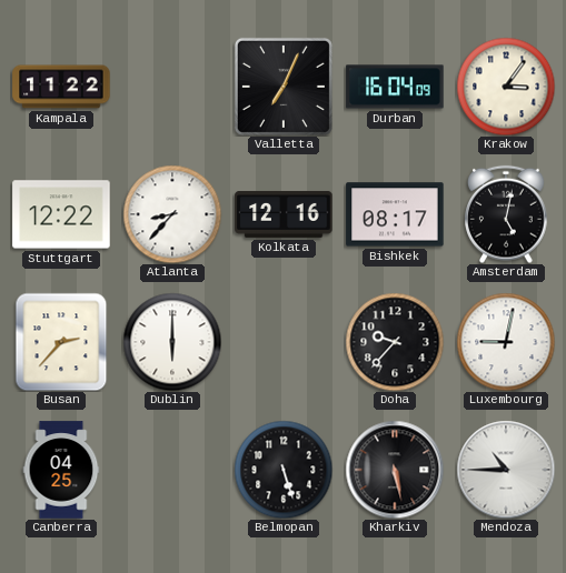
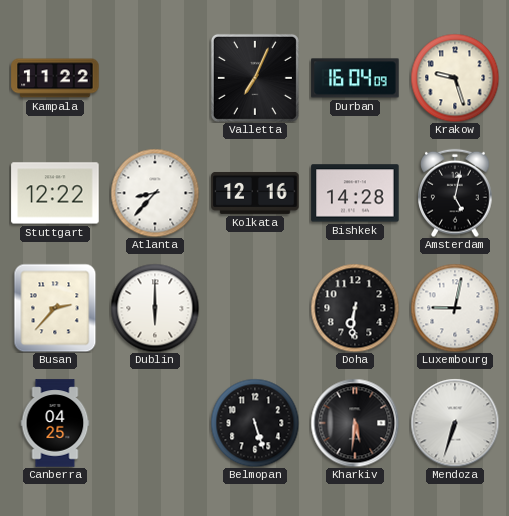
Krakow: 3:06 -> 9:27
Bishkek: 08:17 -> 14:28
Doha: 9:37 -> 6:31
Kharkiv: 5:28 -> 5:31
Mendoza: 10:45 -> 6:33
